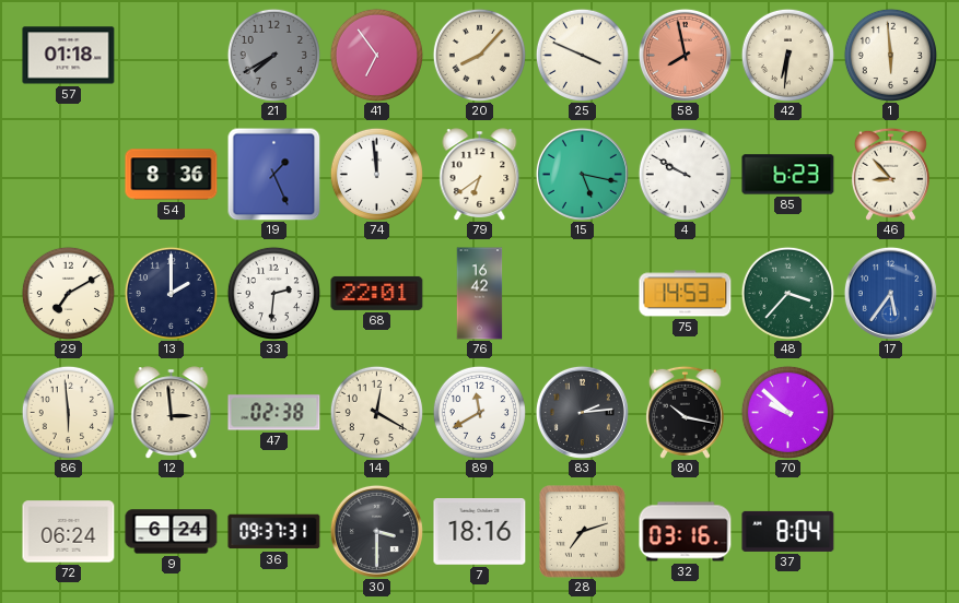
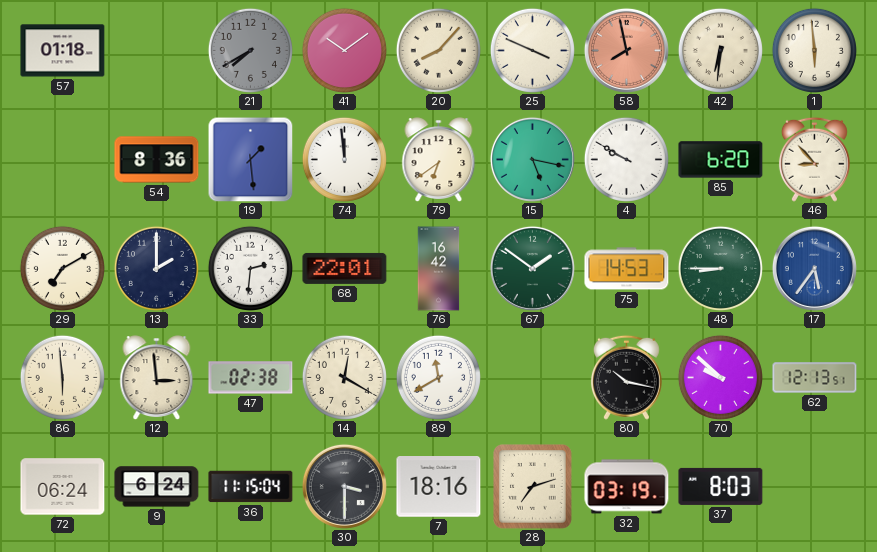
41: 6:54 -> 10:09
19: 1:26 -> 1:29
85: 6:23 -> 6:20
67: none -> 1:51
48: 3:37 -> 8:45
83: 2:14 -> none
62: none -> 12:13
36: 09:37 -> 11:15
32: 03:16 -> 03:19
37: 8:04 -> 8:03
